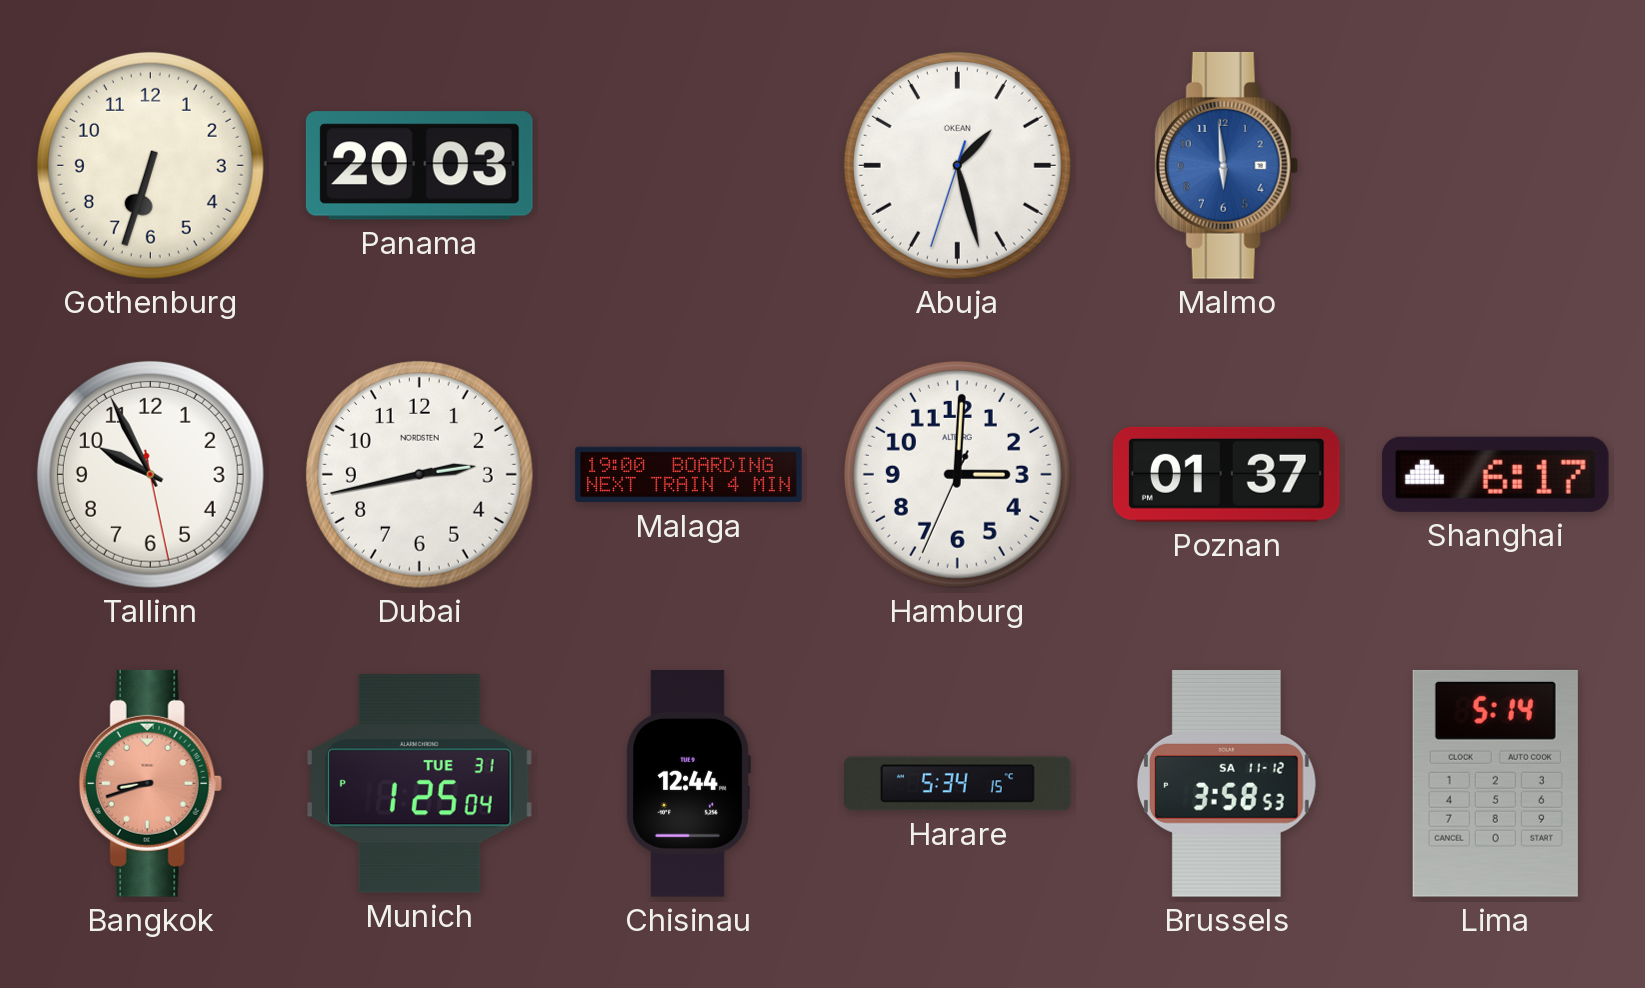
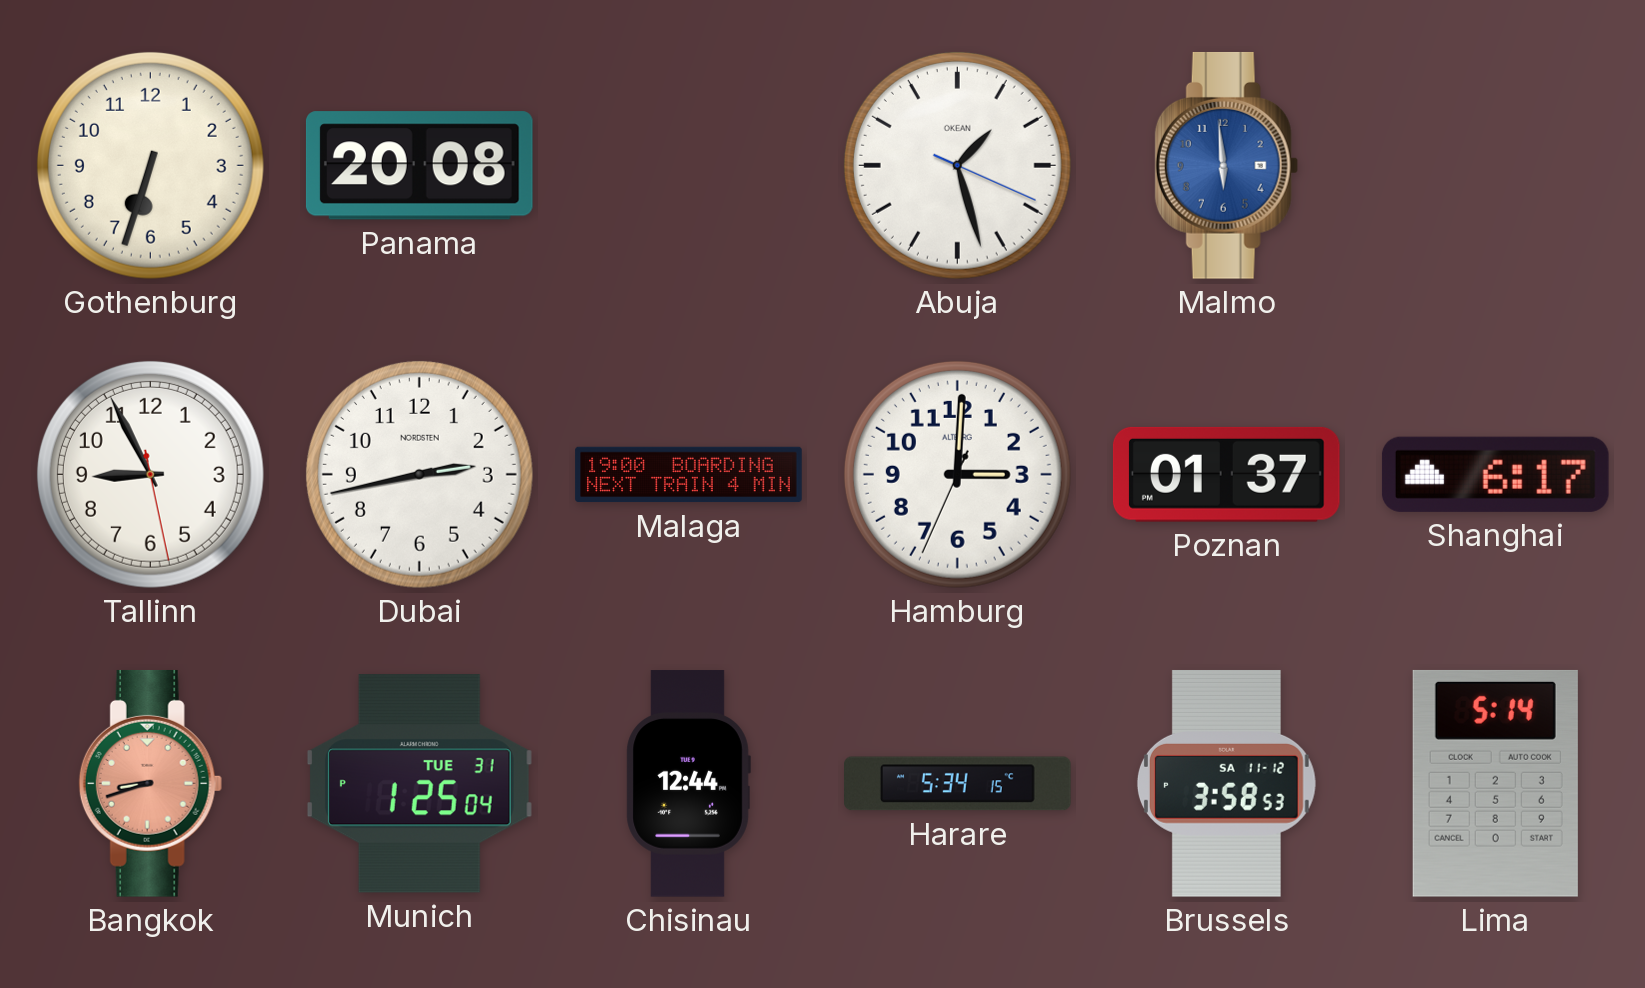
Panama: 20:03 -> 20:08
Abuja: 1:27:33 -> 1:27:19
Tallinn: 9:55 -> 8:55
